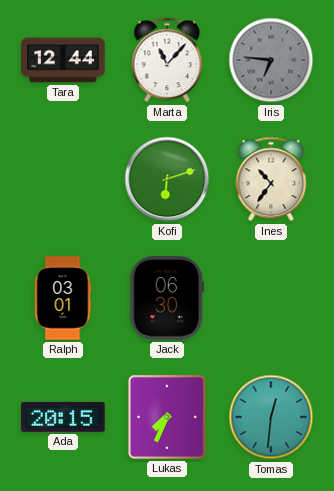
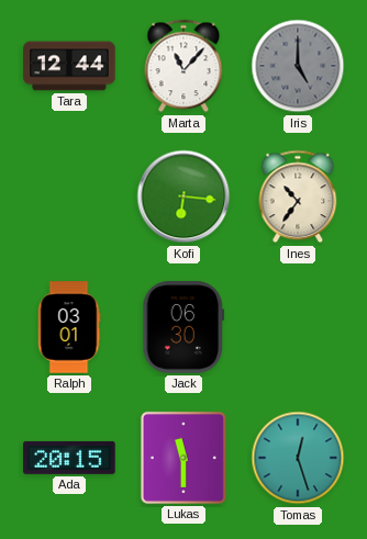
Iris: 6:46 -> 5:00
Kofi: 6:12 -> 6:16
Lukas: 7:34 -> 11:30
Tomas: 12:31 -> 12:27
